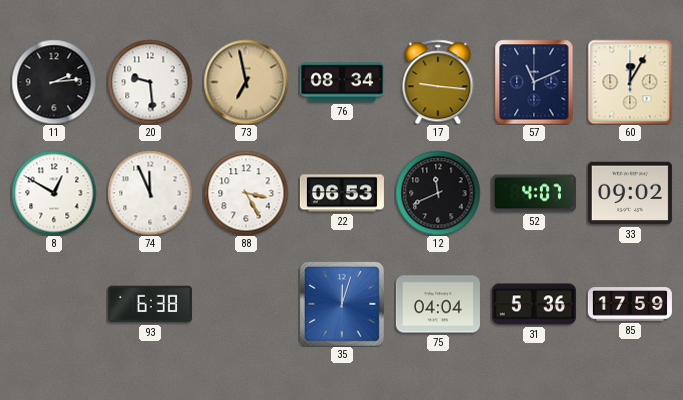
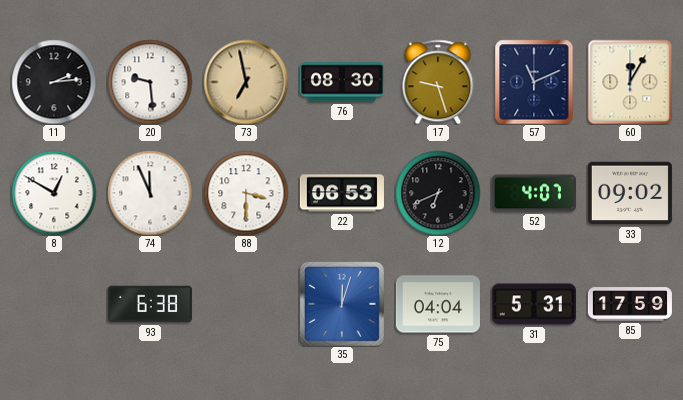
76: 08:34 -> 08:30
17: 9:16 -> 9:27
88: 3:25 -> 3:30
12: 11:41 -> 6:41
31: 5:36 -> 5:31
